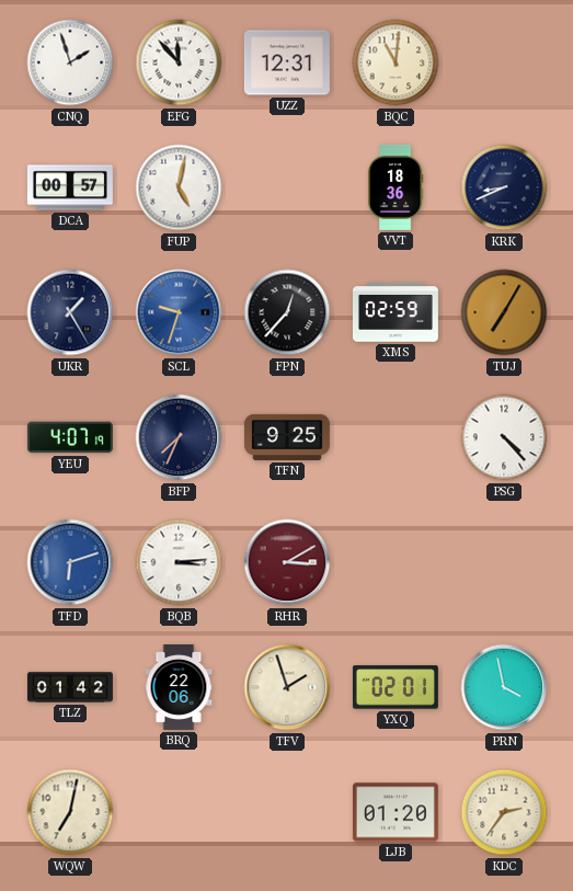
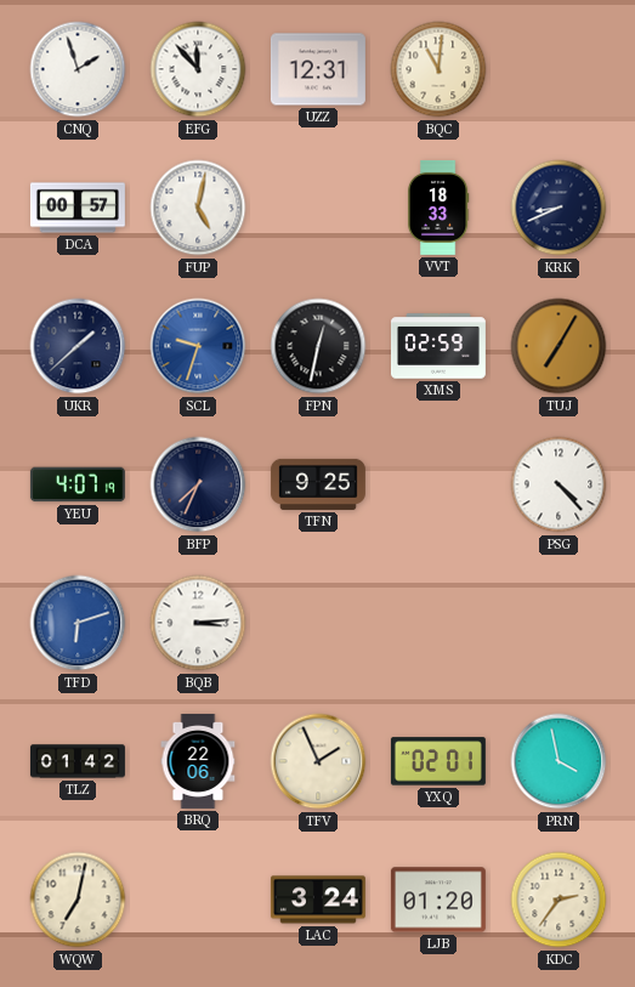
VVT: 18:36 -> 18:33
UKR: 1:25 -> 1:38
FPN: 12:37 -> 12:32
RHR: 3:10 -> none
TFV: 1:57 -> 1:56
LAC: none -> 3:24
